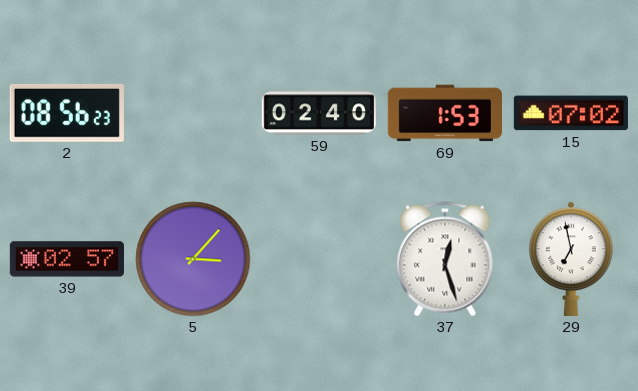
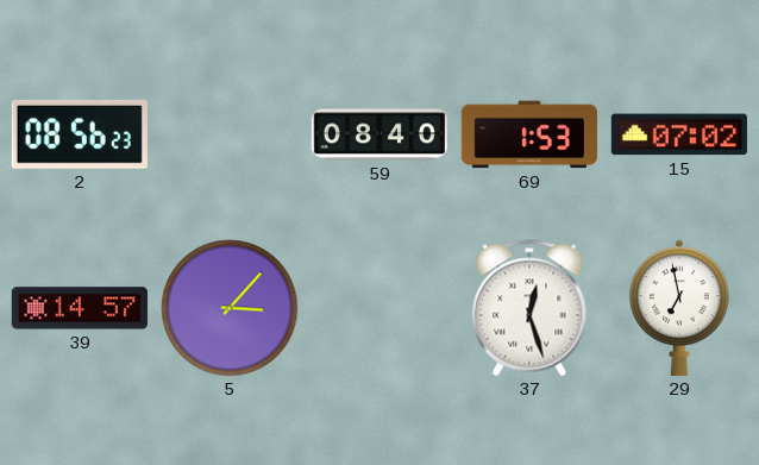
59: 02:40 -> 08:40
39: 02:57 -> 14:57
